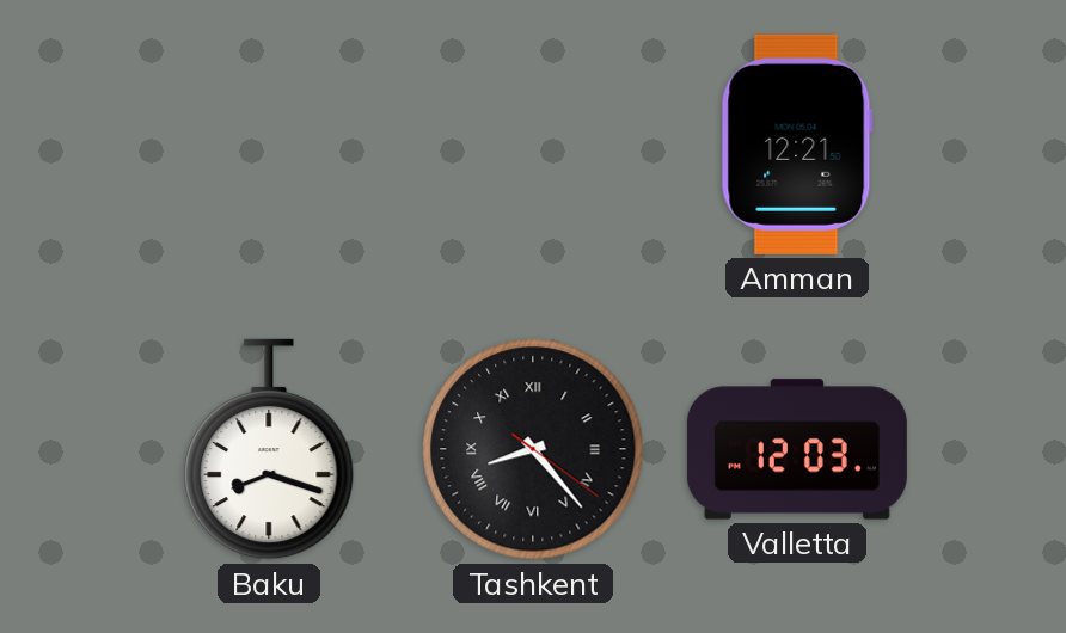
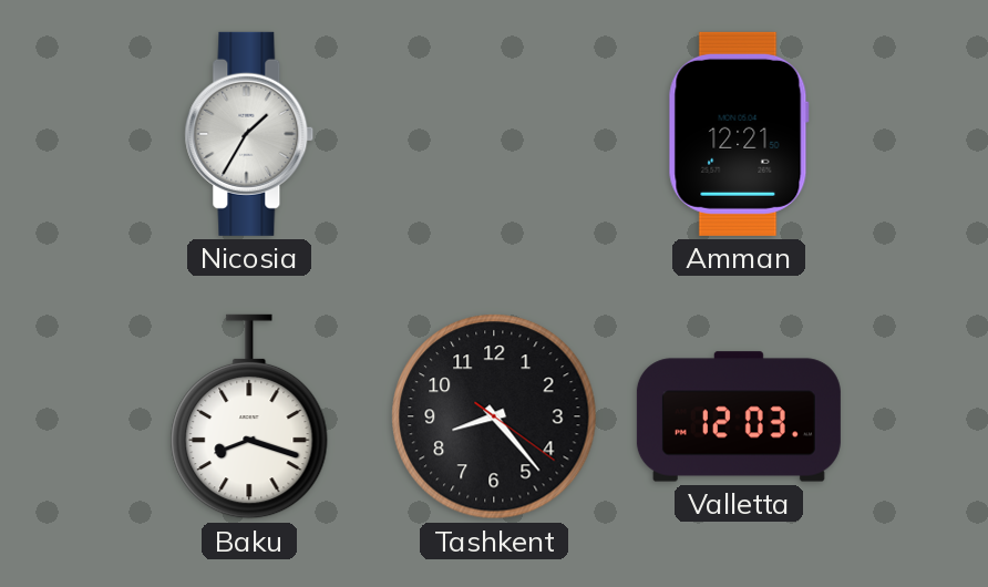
Nicosia: none -> 1:35
Tashkent numerals: Roman -> Arabic
